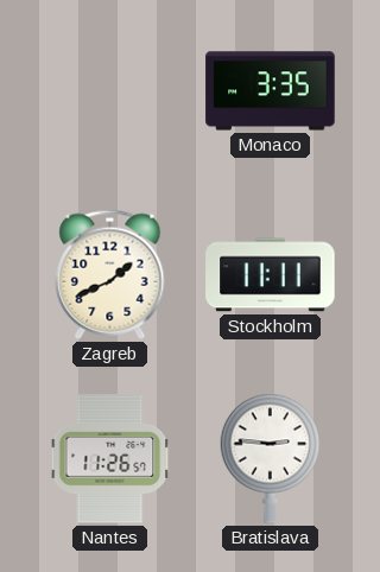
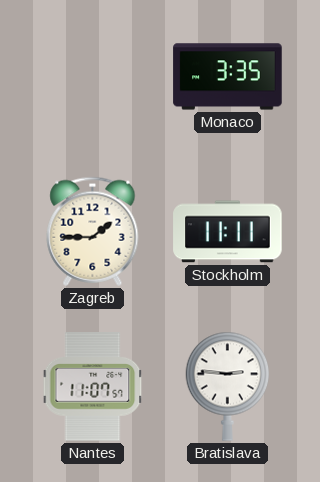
Zagreb: 1:41 -> 1:45
Nantes: 11:26 -> 11:07
